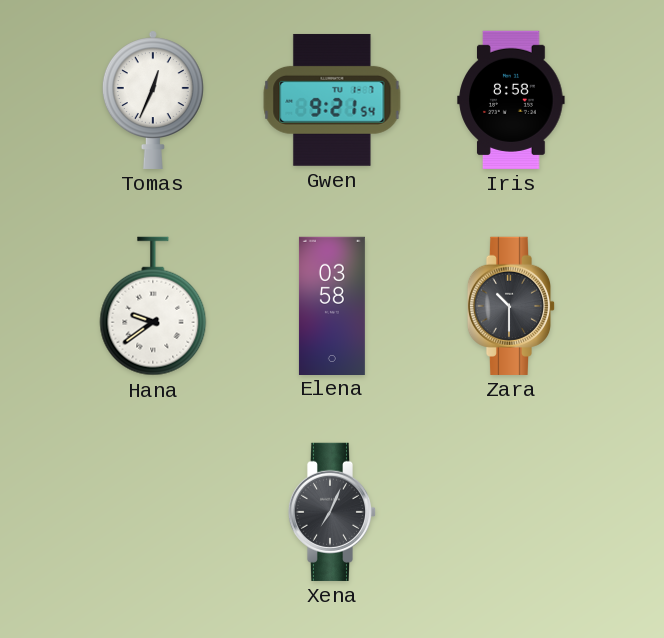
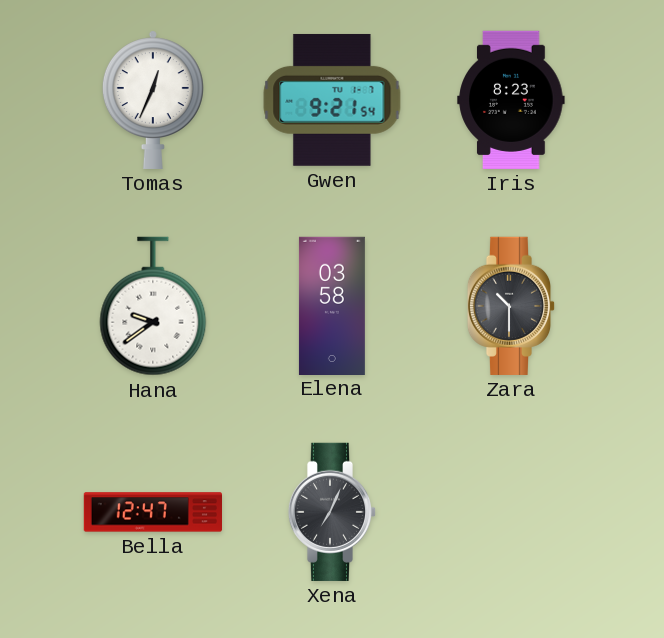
Iris: 8:58 -> 8:23
Bella: none -> 12:47
